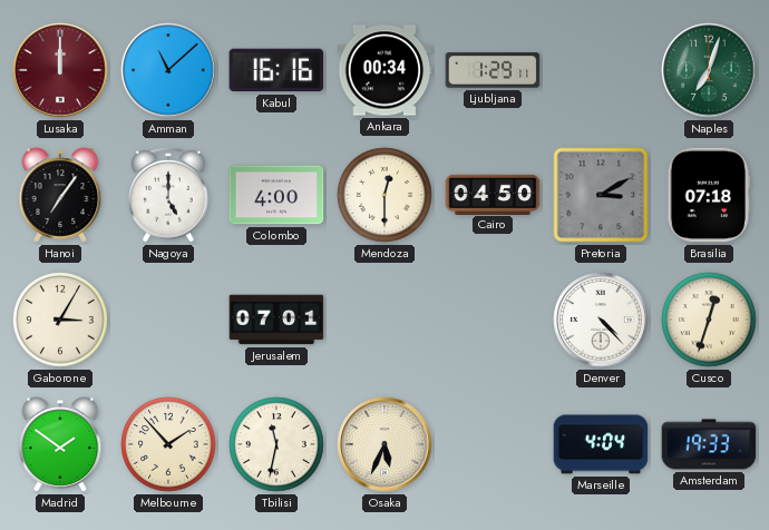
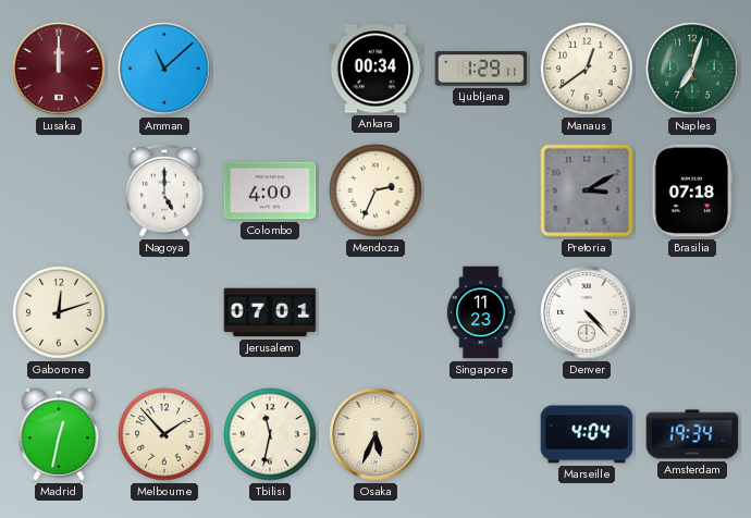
Kabul: 16:16 -> none
Manaus: none -> 12:39
Hanoi: 7:06 -> none
Mendoza: 12:30 -> 2:34
Cairo: 04:50 -> none
Gaborone: 3:05 -> 12:12
Singapore: none -> 11:23
Cusco: 12:33 -> none
Madrid: 1:51 -> 12:32
Amsterdam: 19:33 -> 19:34
